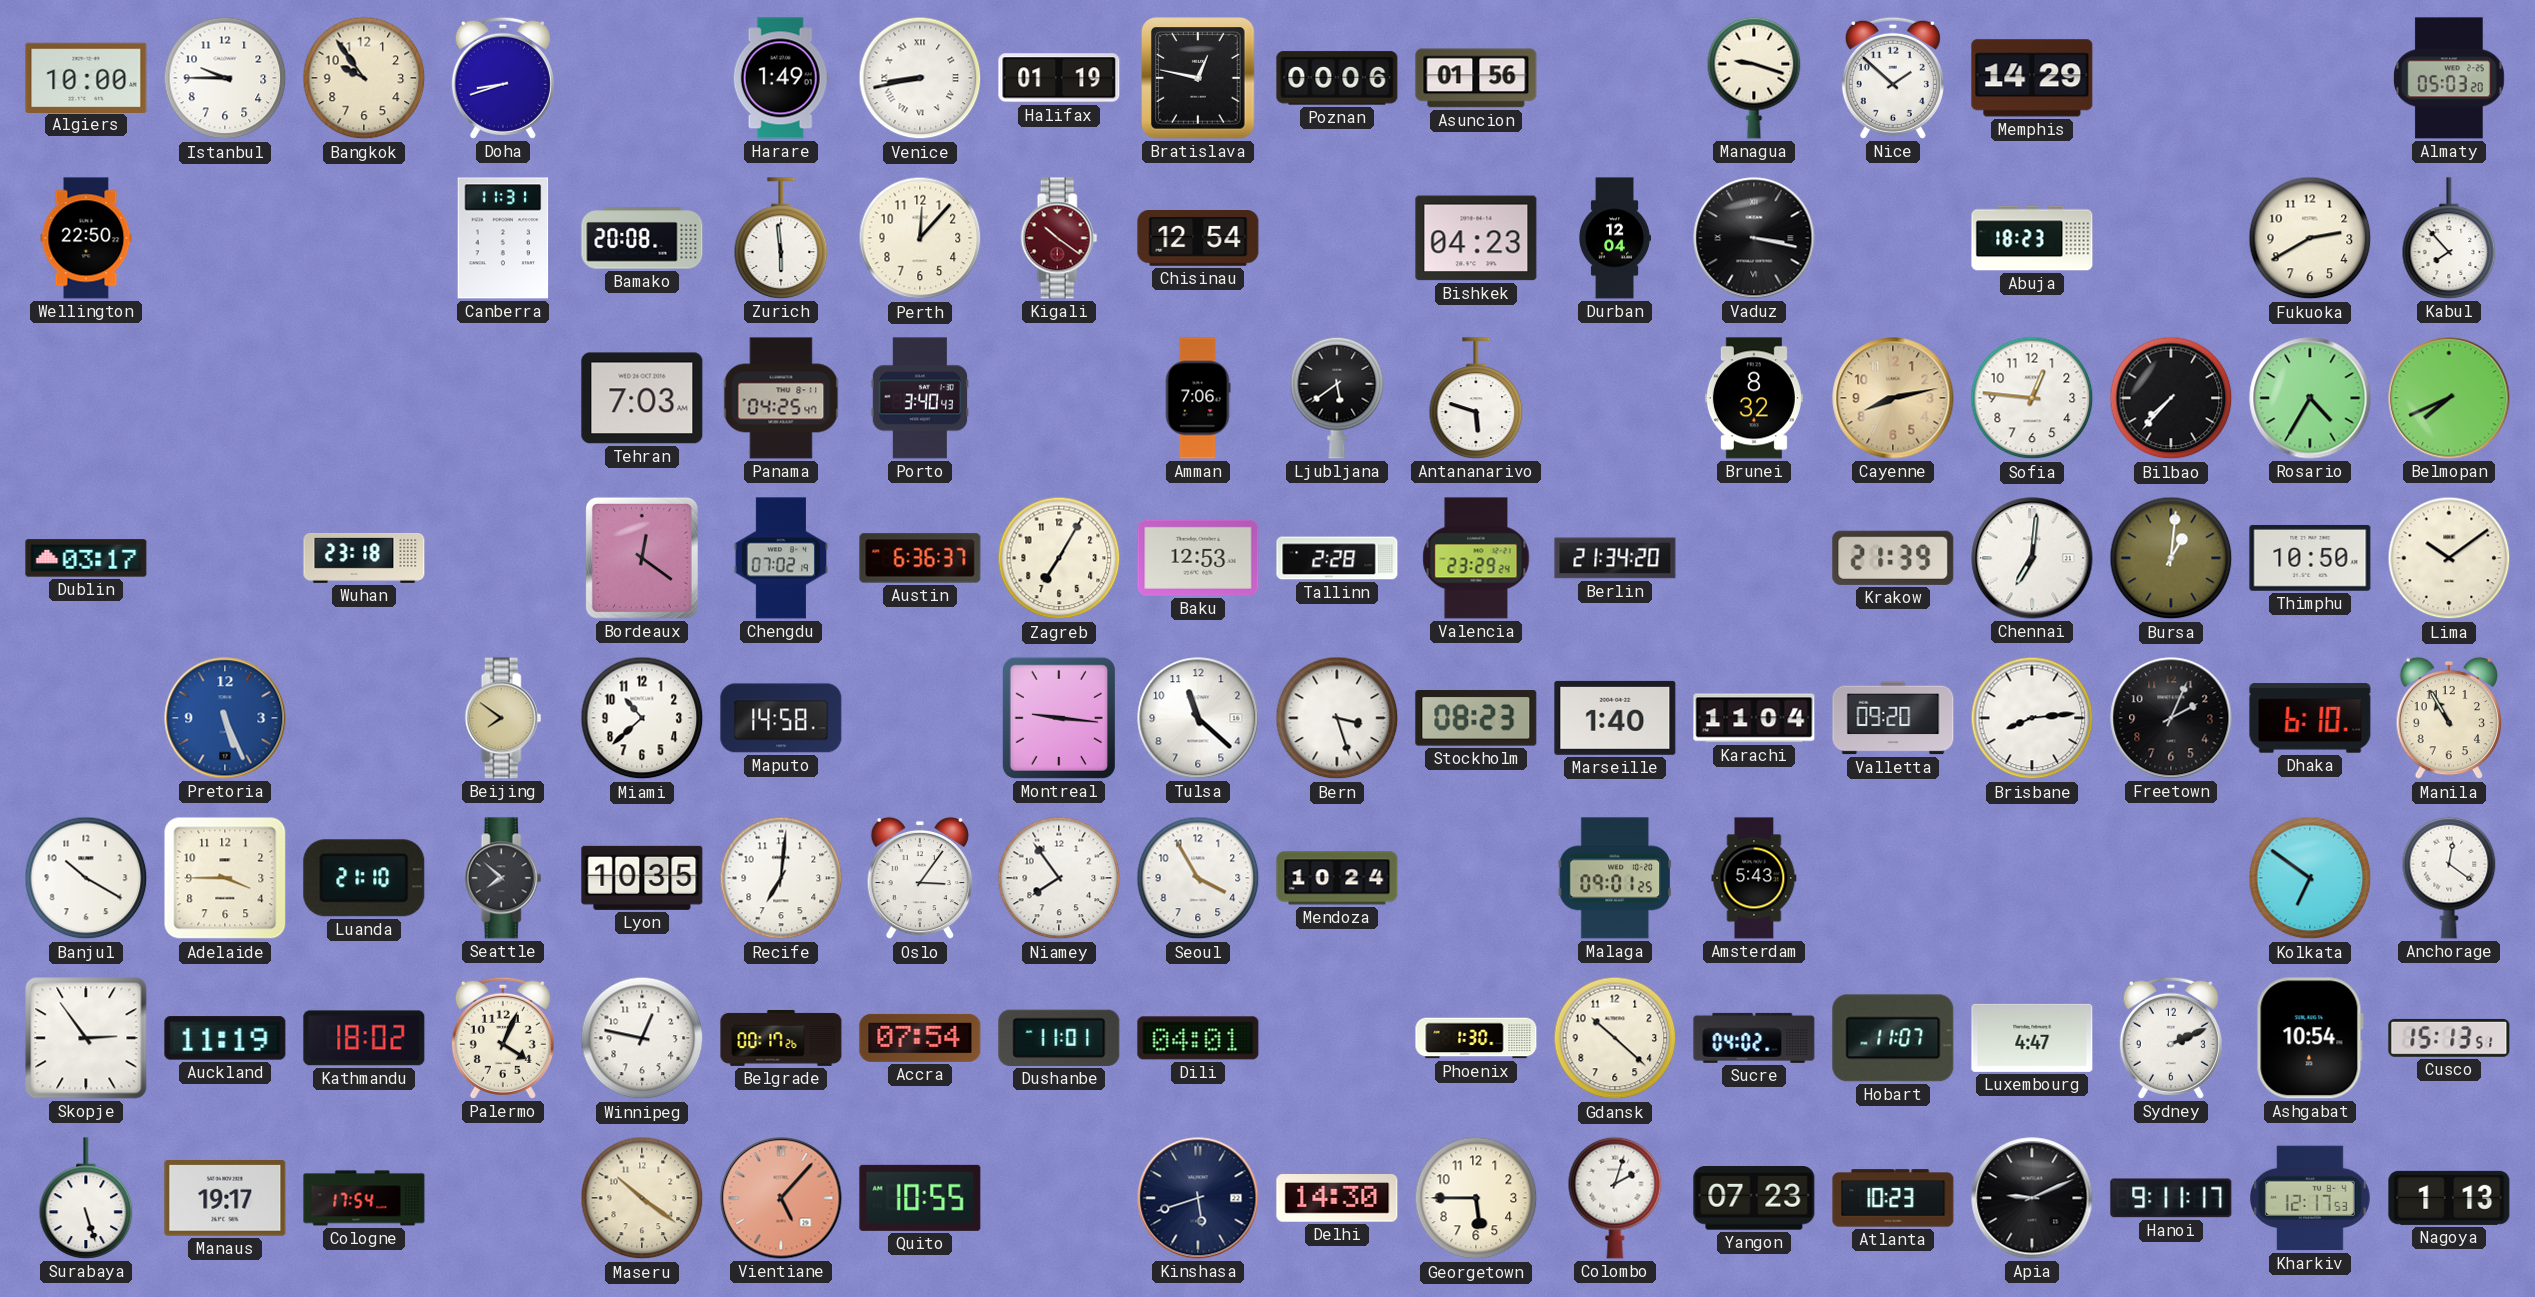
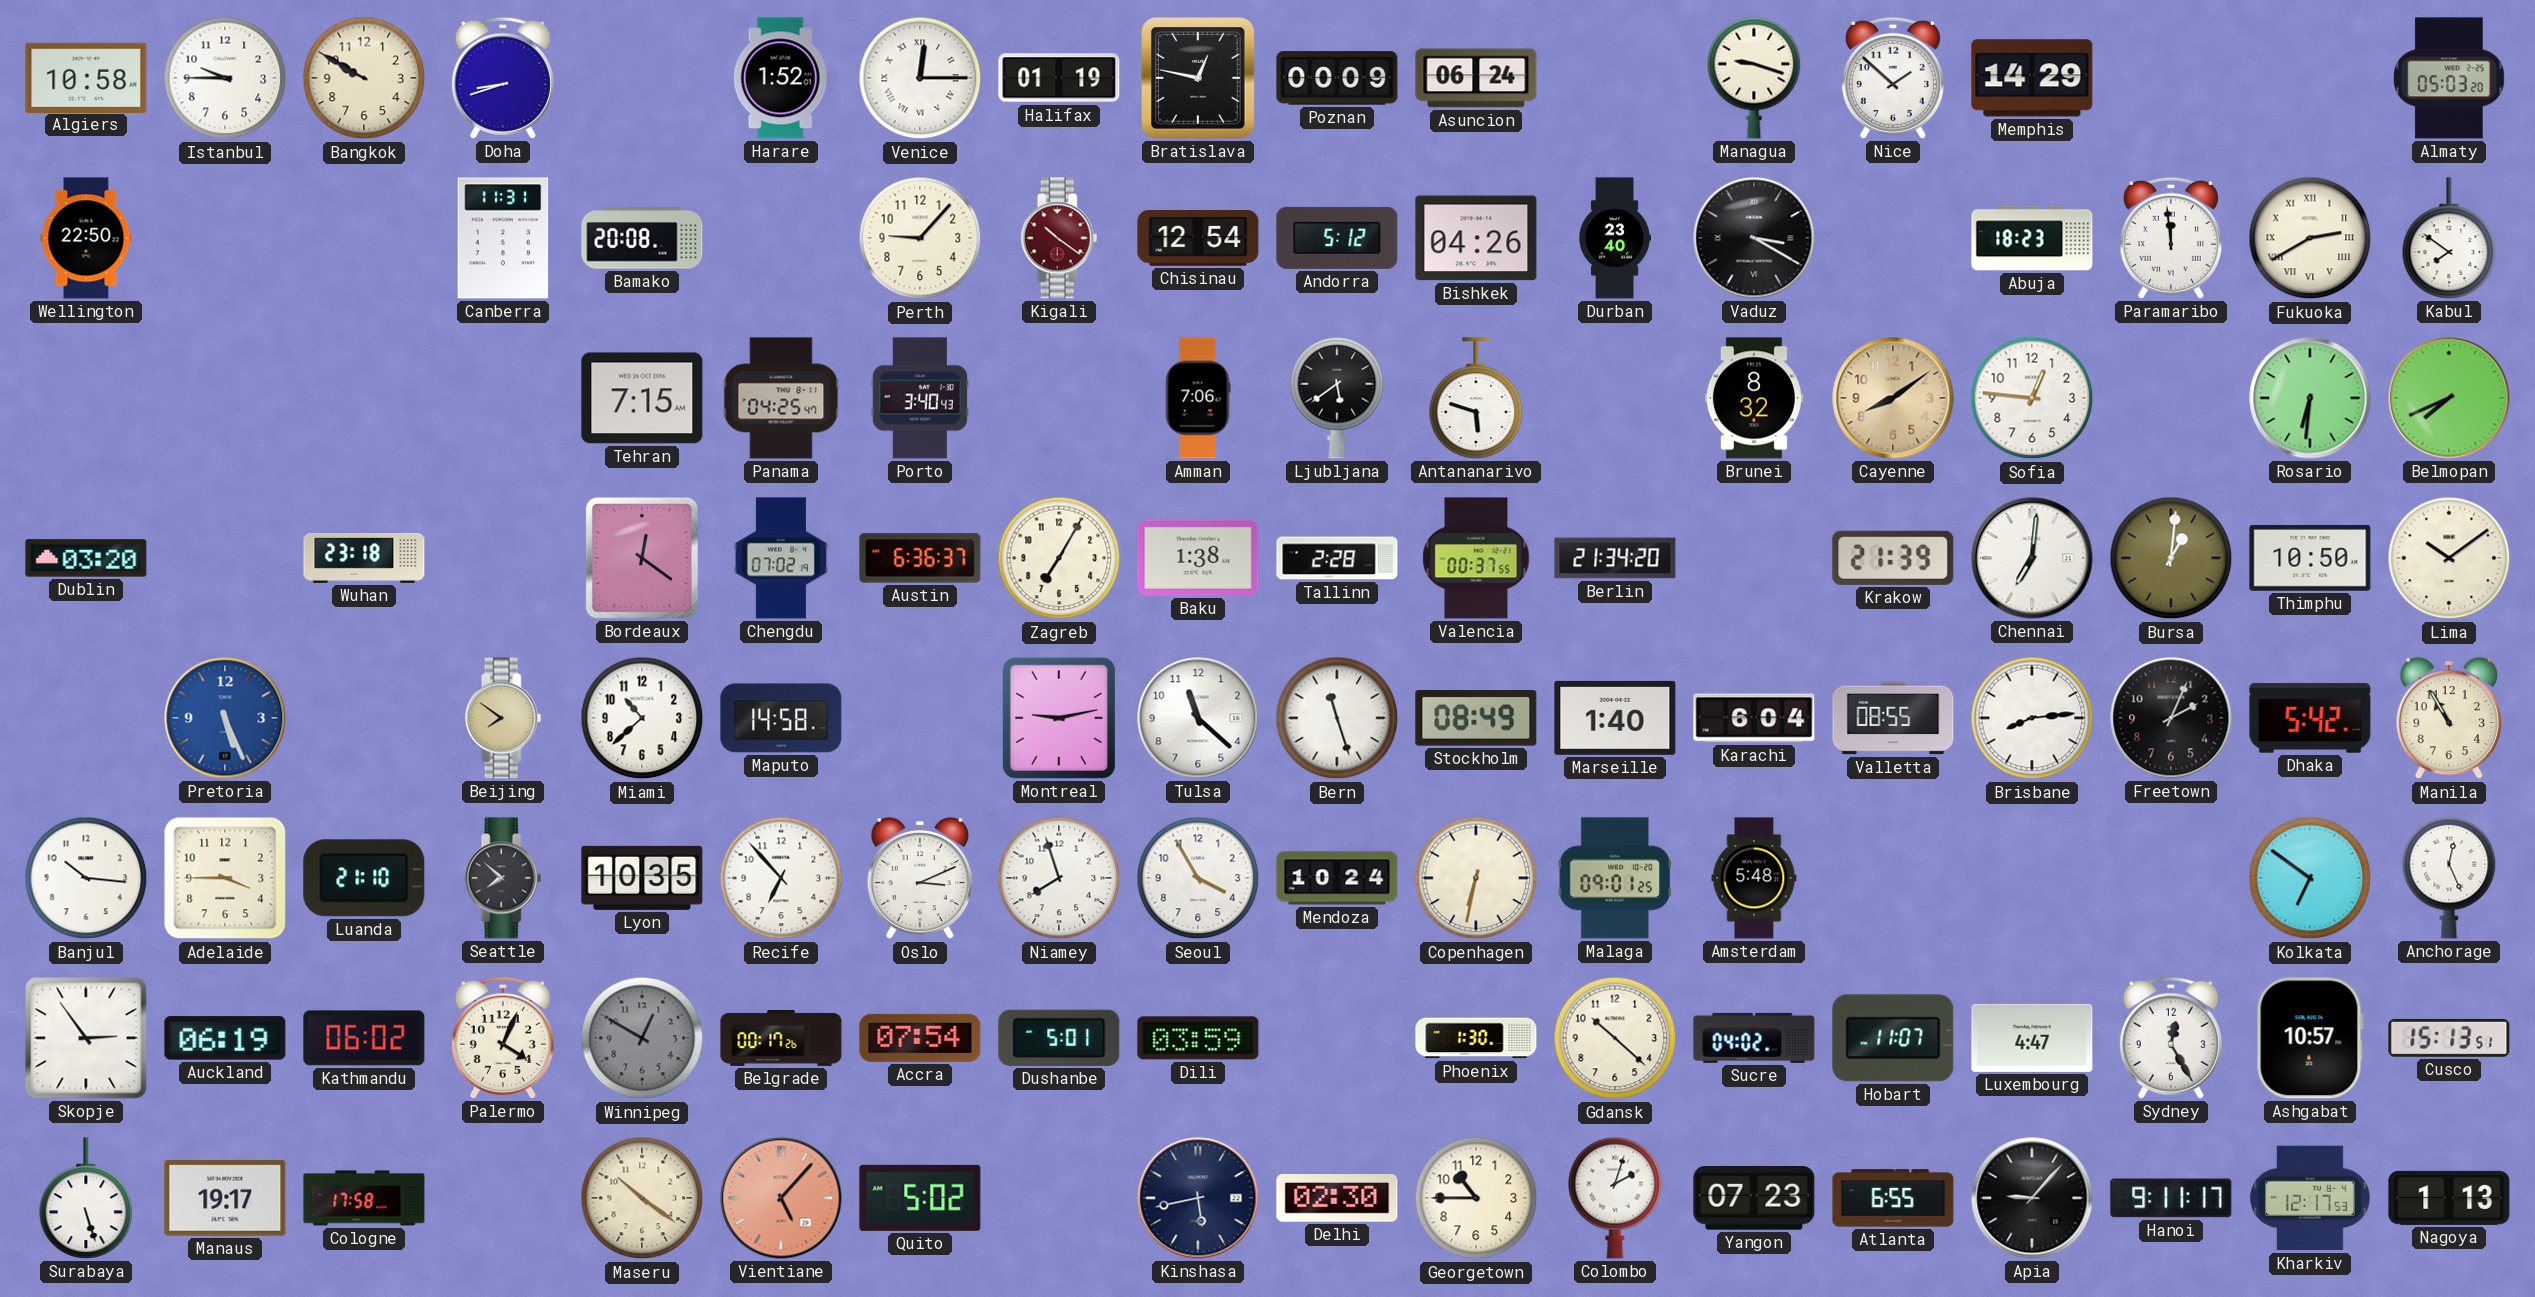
Algiers: 10:00 -> 10:58
Bangkok: 9:54 -> 9:50
Harare: 1:49 -> 1:52
Venice: 8:43 -> 12:15
Poznan: 00:06 -> 00:09
Asuncion: 01:56 -> 06:24
Zurich: 5:59 -> none
Perth: 12:07 -> 9:07
Andorra: none -> 5:12
Bishkek: 04:23 -> 04:26
Durban: 12:04 -> 23:40
Vaduz: 3:17 -> 3:20
Paramaribo: none -> 11:59
Fukuoka numerals: Arabic -> Roman
Kabul: 7:53 -> 7:51
Tehran: 7:03 -> 7:15
Cayenne: 8:13 -> 8:09
Bilbao: 7:37 -> none
Rosario: 4:35 -> 6:31
Dublin: 03:17 -> 03:20
Baku: 12:53 -> 1:38
Valencia: 23:29 -> 00:37
Montreal: 9:16 -> 9:13
Bern: 3:27 -> 11:27
Stockholm: 08:23 -> 08:49
Karachi: 11:04 -> 6:04
Valletta: 09:20 -> 08:55
Dhaka: 6:10 -> 5:42
Banjul: 10:20 -> 10:16
Recife: 7:01 -> 6:53
Oslo: 3:06 -> 3:11
Niamey: 7:54 -> 7:57
Copenhagen: none -> 6:32
Amsterdam: 5:43 -> 5:48
Anchorage: 12:21 -> 12:26
Auckland: 11:19 -> 06:19
Kathmandu: 18:02 -> 06:02
Winnipeg: 12:47 -> 12:50
Winnipeg dial: white -> grey
Dushanbe: 11:01 -> 5:01
Dili: 04:01 -> 03:59
Sydney: 2:11 -> 12:25
Ashgabat: 10:54 -> 10:57
Cologne: 17:54 -> 17:58
Quito: 10:55 -> 5:02
Kinshasa: 5:42 -> 5:43
Delhi: 14:30 -> 02:30
Georgetown: 5:45 -> 10:45
Atlanta: 10:23 -> 6:55
Apia: 9:11 -> 9:07
